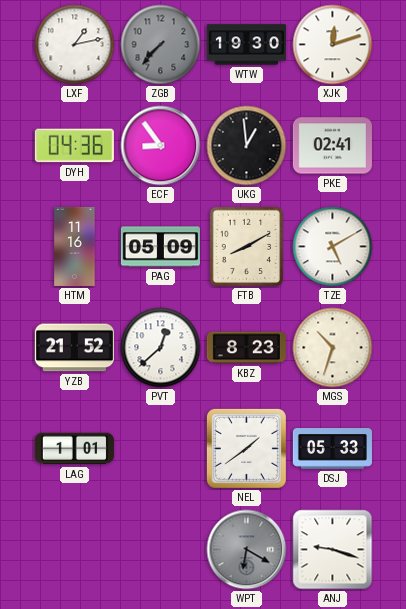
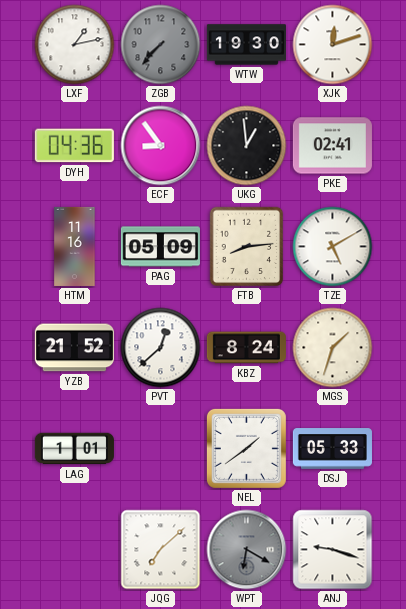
FTB: 8:10 -> 8:14
KBZ: 8:23 -> 8:24
MGS: 10:33 -> 1:33
JQG: none -> 7:08
